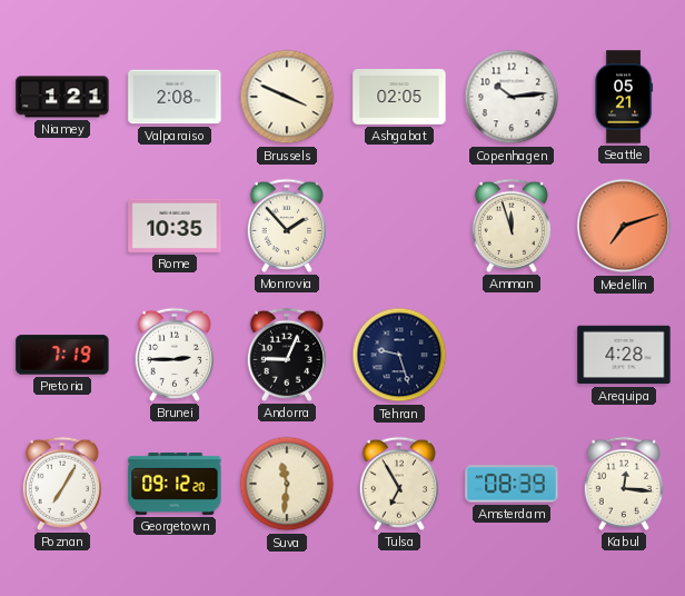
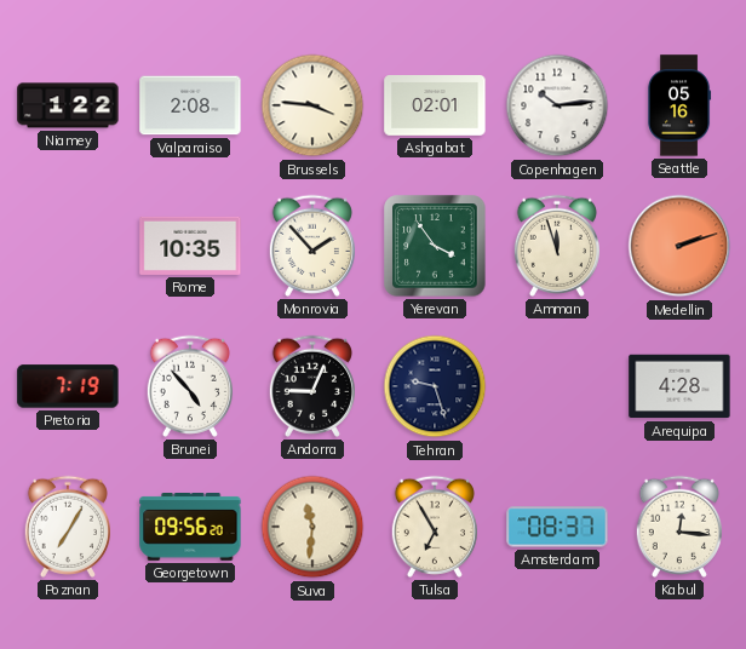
Niamey: 1:21 -> 1:22
Brussels: 3:49 -> 3:46
Ashgabat: 02:05 -> 02:01
Seattle: 05:21 -> 05:16
Yerevan: none -> 3:54
Medellin: 7:12 -> 2:12
Brunei: 2:45 -> 4:53
Georgetown: 09:12 -> 09:56
Amsterdam: 08:39 -> 08:37
